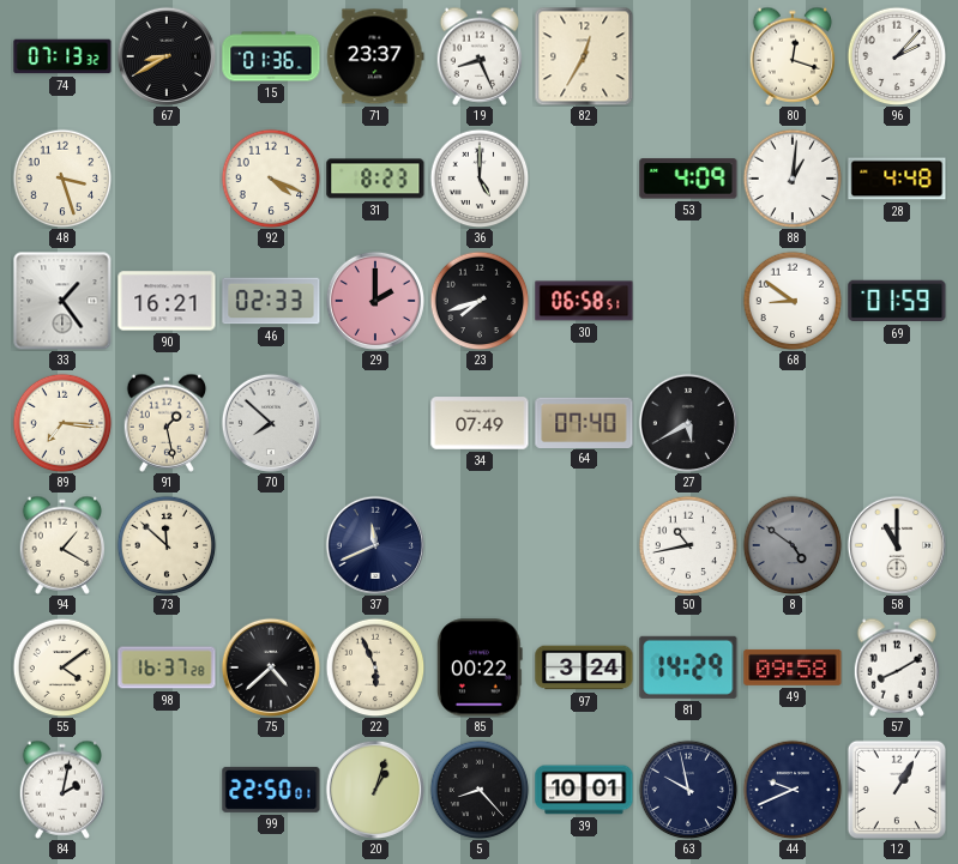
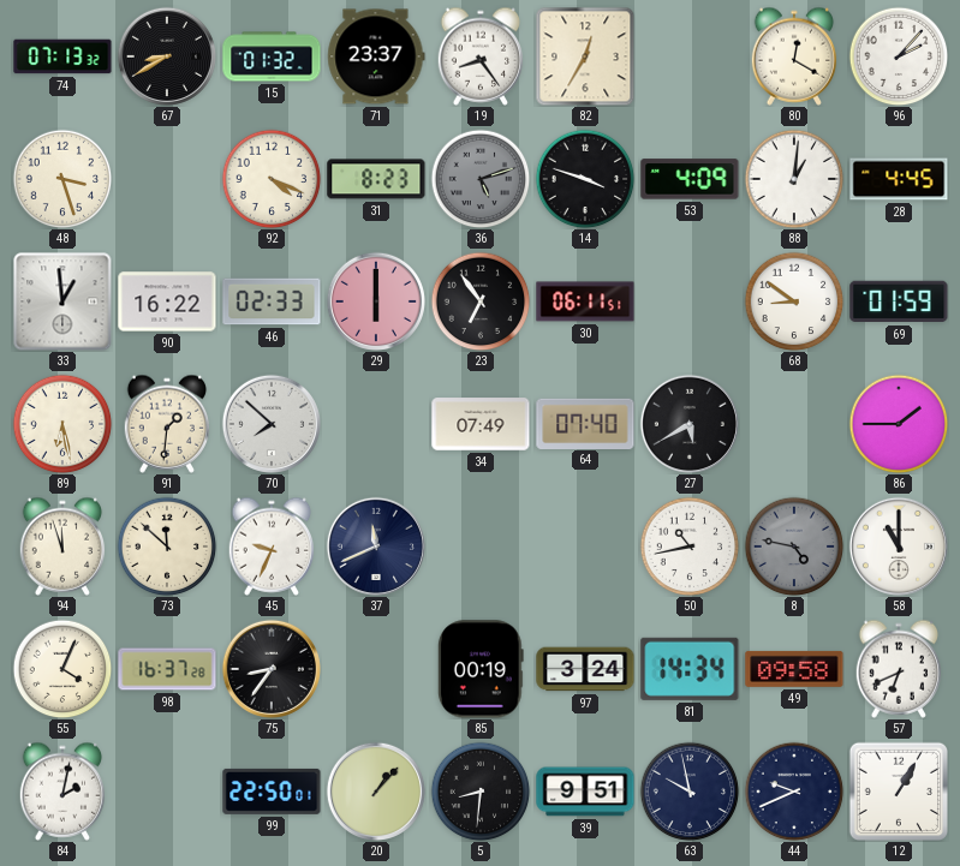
15: 01:36 -> 01:32
19: 8:26 -> 8:24
80: 12:18 -> 12:20
36: 5:00 -> 5:12
36 dial: white -> grey
14: none -> 3:48
28: 4:48 -> 4:45
33: 1:24 -> 12:59
90: 16:21 -> 16:22
29: 2:00 -> 6:00
23: 7:42 -> 6:54
30: 06:58 -> 06:11
89: 7:16 -> 6:28
91: 1:28 -> 1:31
86: none -> 1:45
94: 1:20 -> 11:57
45: none -> 9:34
8: 4:51 -> 4:47
55: 4:09 -> 4:04
75: 4:38 -> 8:36
22: 5:56 -> none
85: 00:22 -> 00:19
81: 14:29 -> 14:34
57: 8:10 -> 6:41
20: 1:03 -> 1:07
5: 8:23 -> 8:31
39: 10:01 -> 9:51
